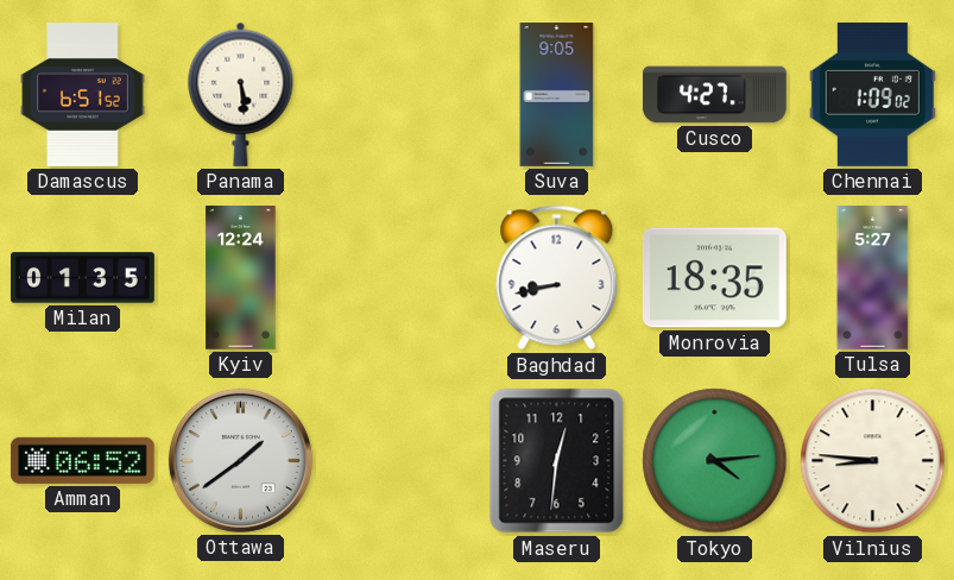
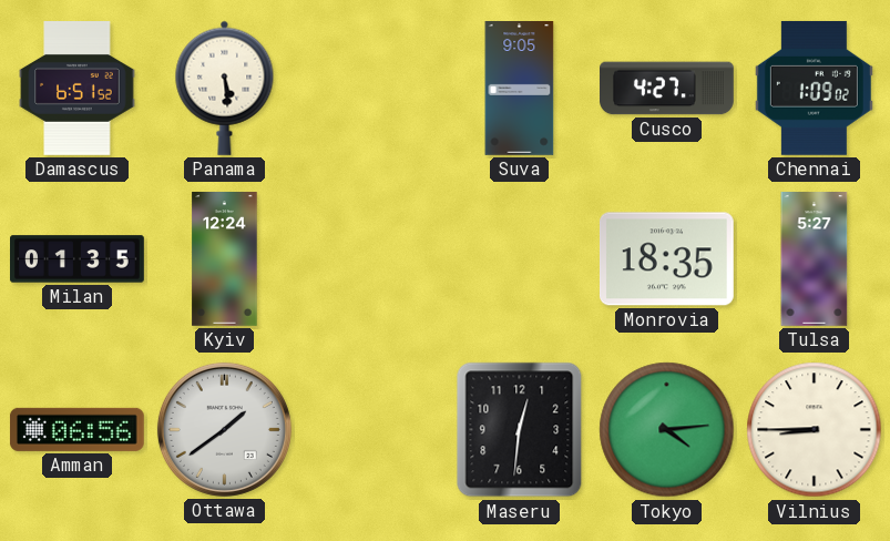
Baghdad: 8:43 -> none
Amman: 06:52 -> 06:56
Vilnius: 8:46 -> 8:45
